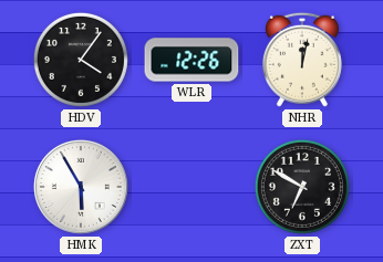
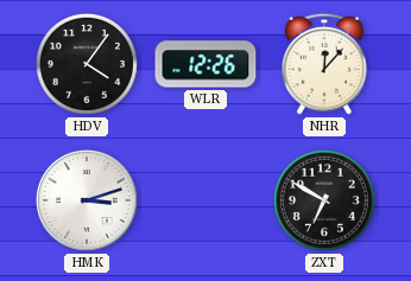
NHR: 12:02 -> 12:07
HMK: 5:55 -> 3:12
